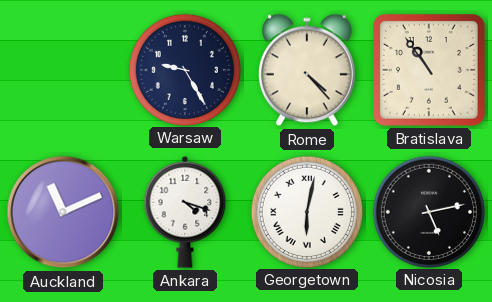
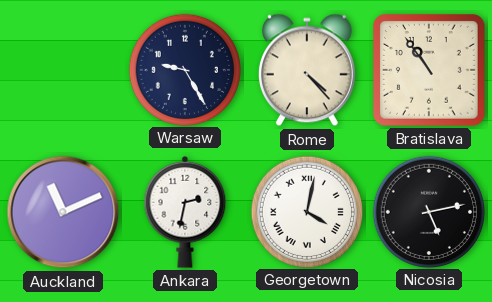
Ankara: 4:18 -> 2:32
Georgetown: 6:02 -> 4:02
